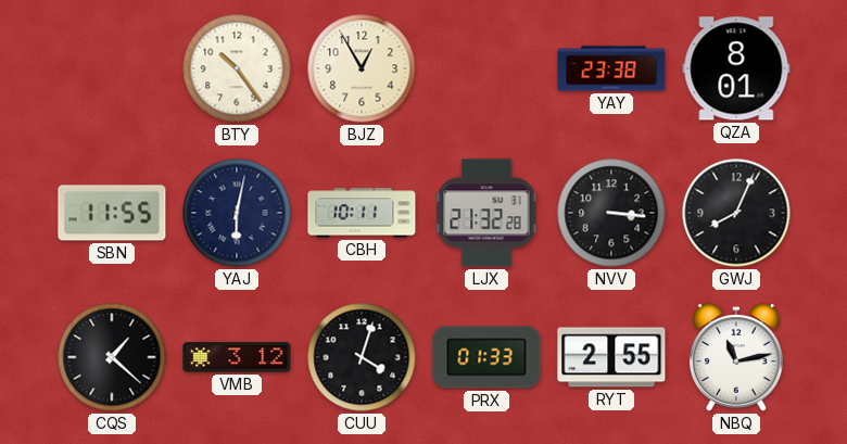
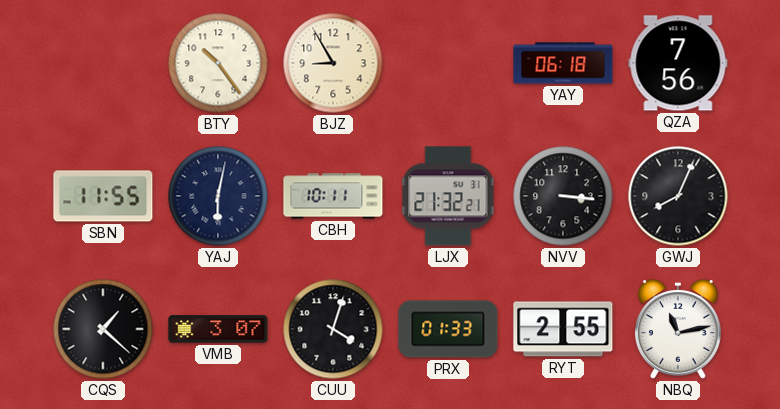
BJZ: 12:55 -> 8:55
YAY: 23:38 -> 06:18
QZA: 8:01 -> 7:56
LJX: 21:32:28 -> 21:32:21
VMB: 3:12 -> 3:07
